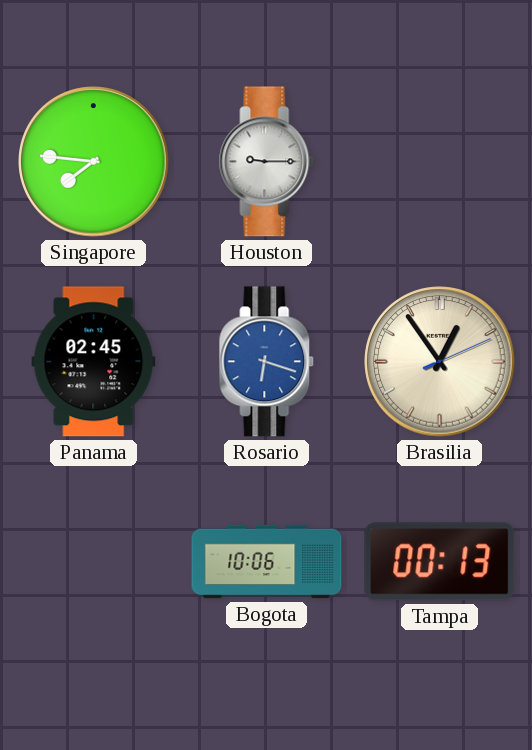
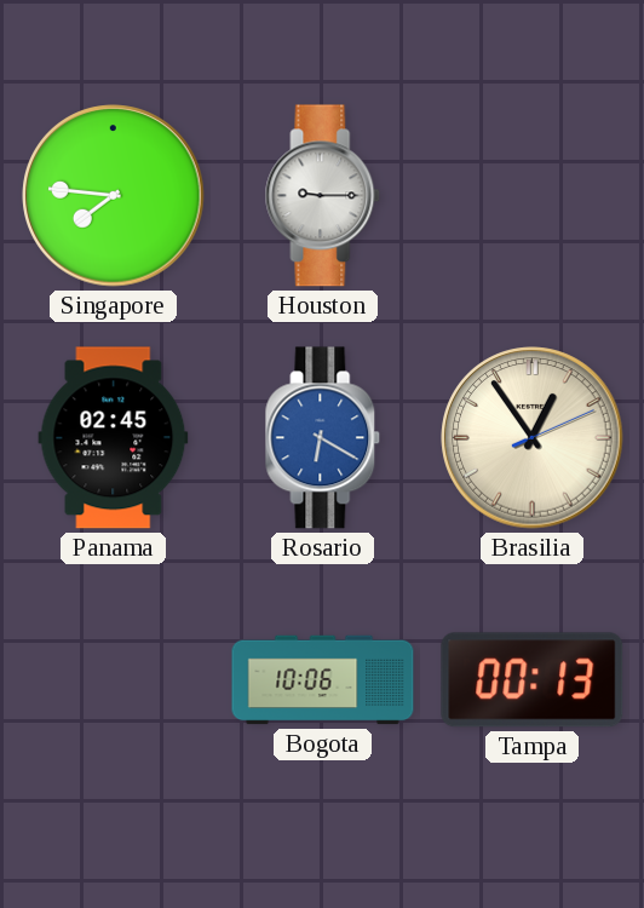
Rosario: 6:18 -> 6:20
